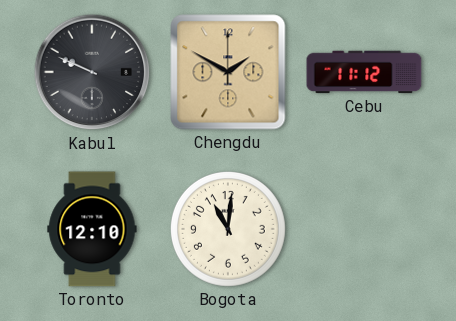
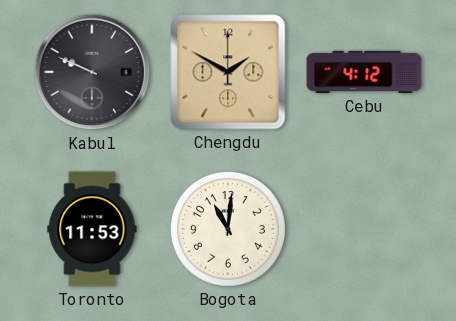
Cebu: 11:12 -> 4:12
Toronto: 12:10 -> 11:53
